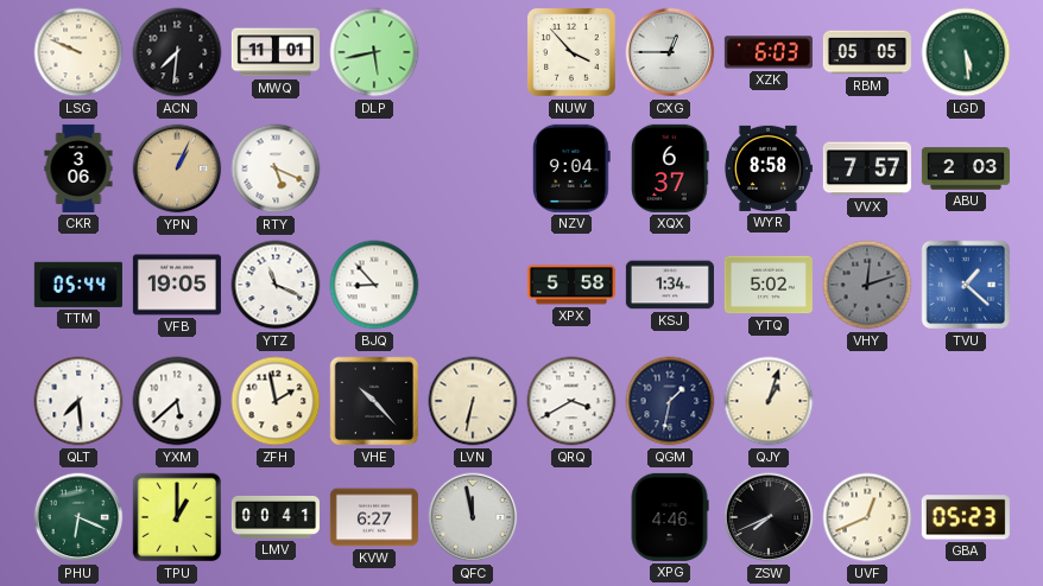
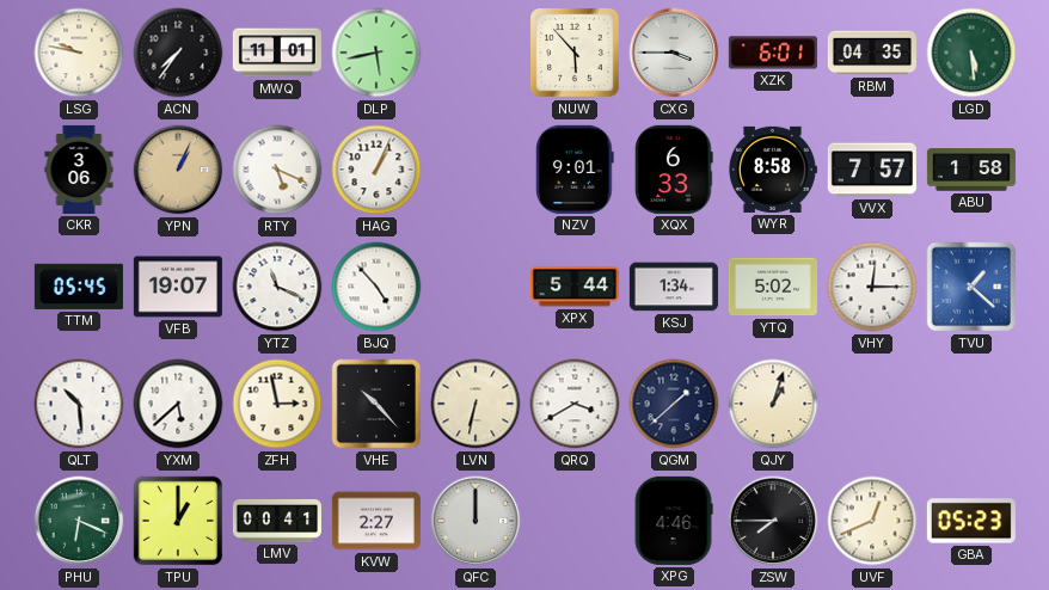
LSG: 9:49 -> 9:47
ACN: 7:31 -> 7:36
NUW: 3:53 -> 5:53
CXG: 12:45 -> 3:45
XZK: 6:03 -> 6:01
RBM: 05:05 -> 04:35
HAG: none -> 1:04
NZV: 9:04 -> 9:01
XQX: 6:37 -> 6:33
ABU: 2:03 -> 1:58
TTM: 05:44 -> 05:45
VFB: 19:05 -> 19:07
BJQ: 8:53 -> 4:53
XPX: 5:58 -> 5:44
VHY: 12:12 -> 12:15
VHY dial: grey -> white
QLT: 7:29 -> 10:29
ZFH: 1:58 -> 2:58
QGM: 1:32 -> 1:38
KVW: 6:27 -> 2:27
QFC: 11:58 -> 12:00
ZSW: 7:41 -> 7:45
